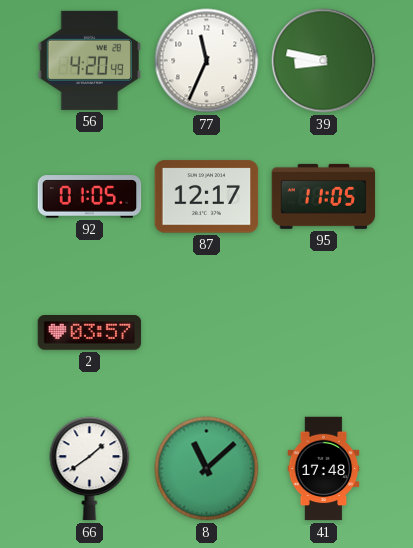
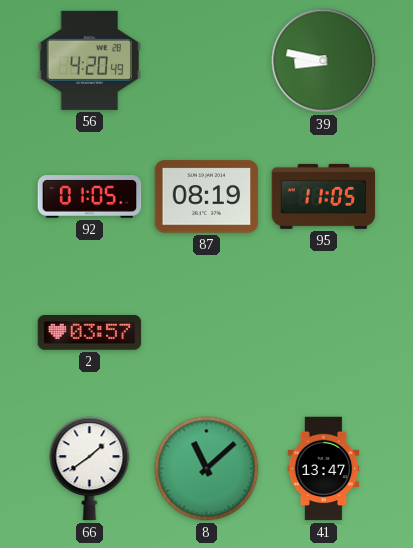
77: 11:34 -> none
87: 12:17 -> 08:19
41: 17:48 -> 13:47
